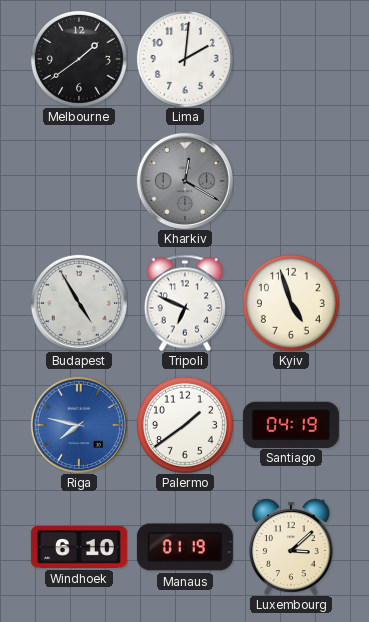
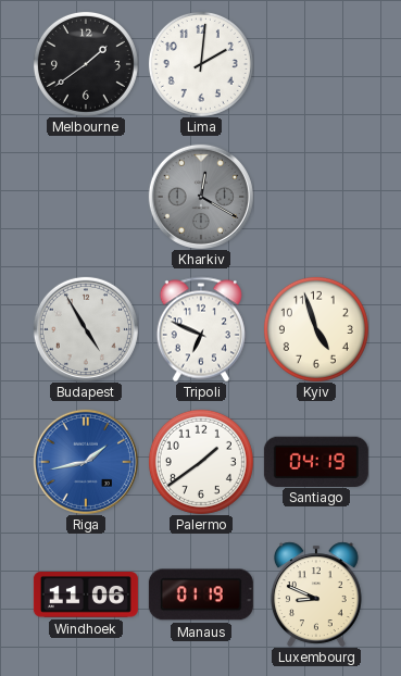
Riga: 7:47 -> 1:43
Windhoek: 6:10 -> 11:06
Luxembourg: 3:08 -> 8:49
